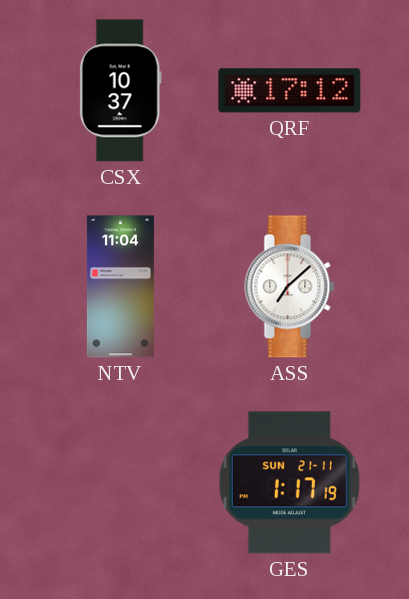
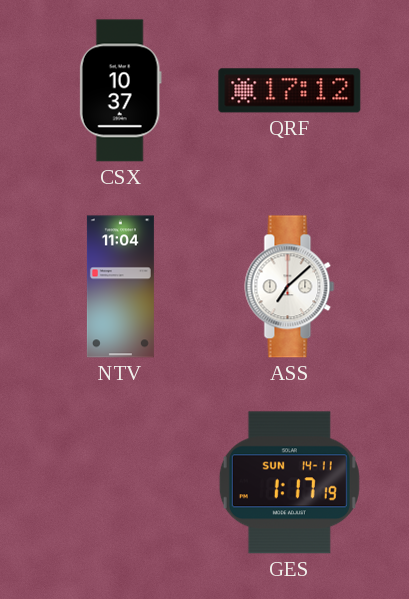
GES date: SUN 21-11 -> SUN 14-11
